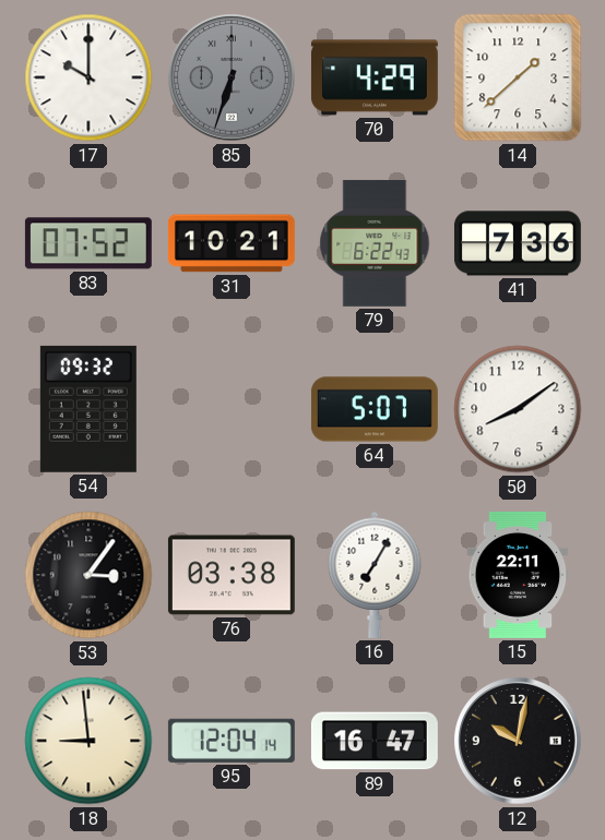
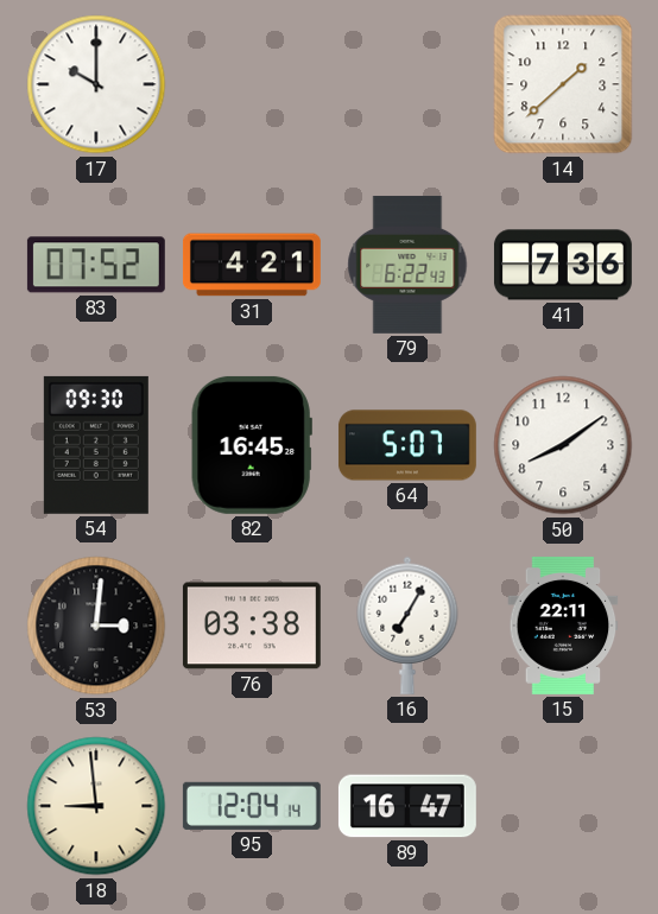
85: 6:33 -> none
70: 4:29 -> none
31: 10:21 -> 4:21
54: 09:32 -> 09:30
82: none -> 16:45
53: 3:06 -> 3:01
12: 10:02 -> none
